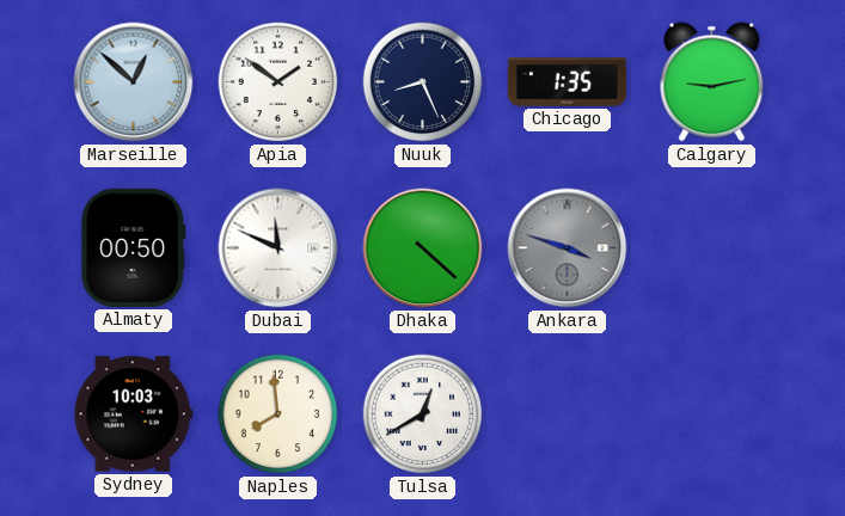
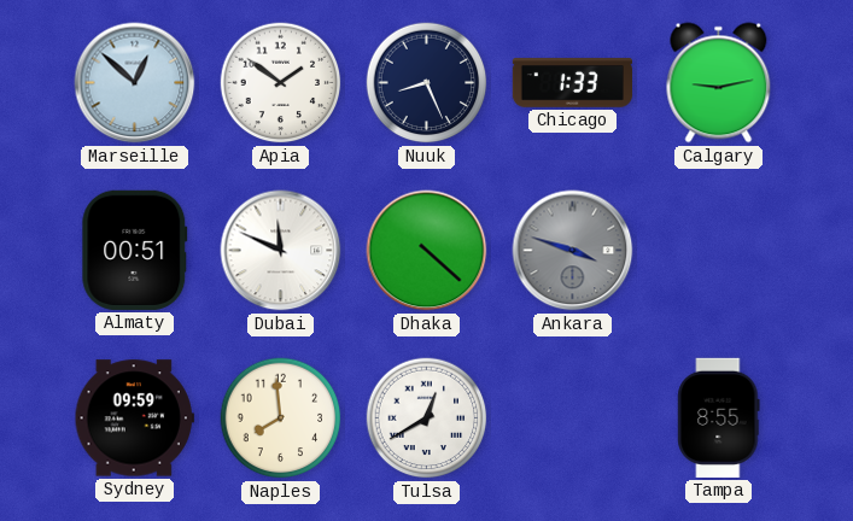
Chicago: 1:35 -> 1:33
Almaty: 00:50 -> 00:51
Sydney: 10:03 -> 09:59
Tampa: none -> 8:55
